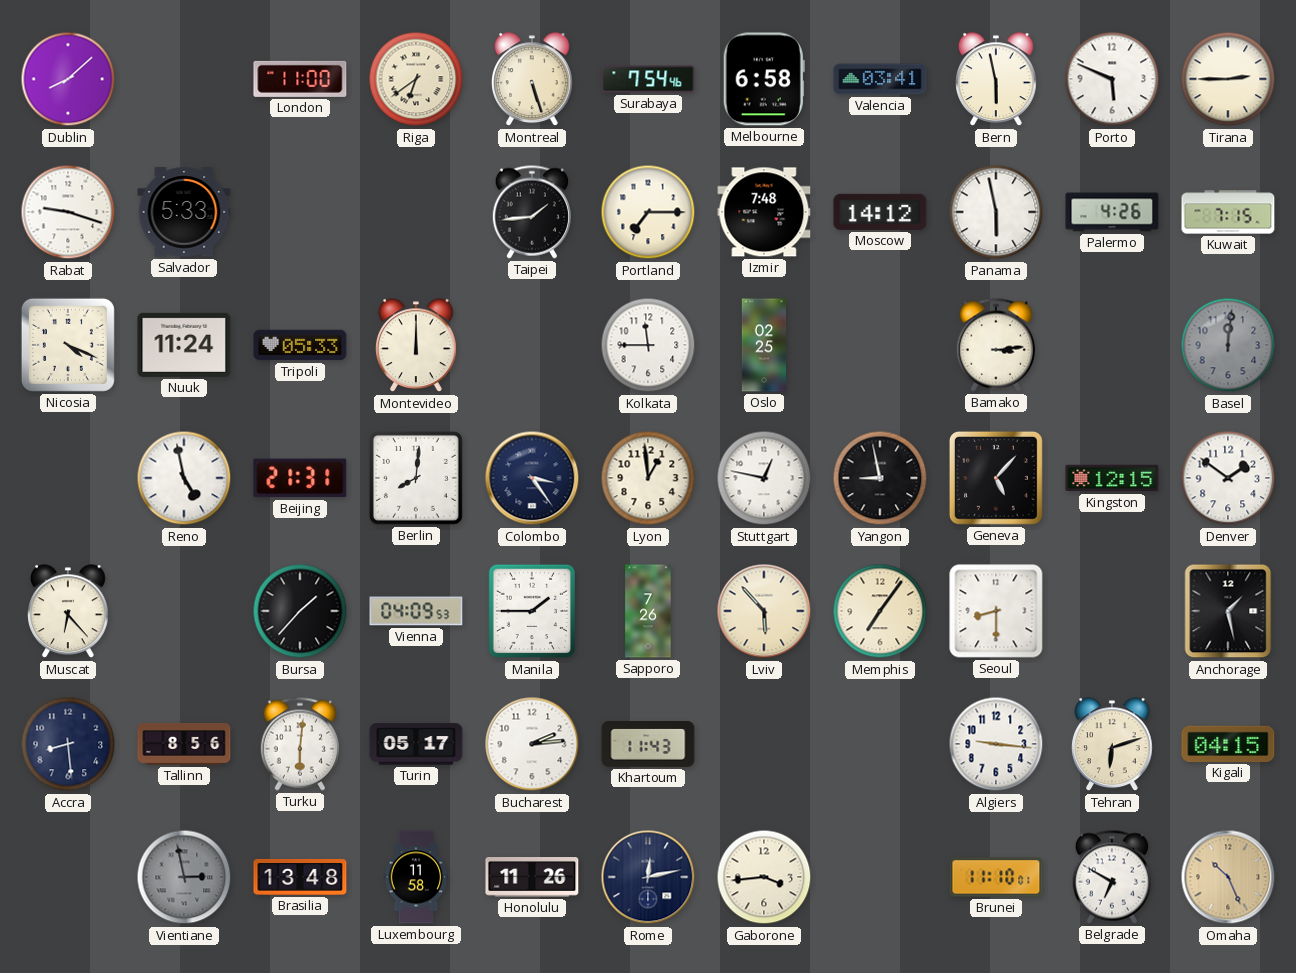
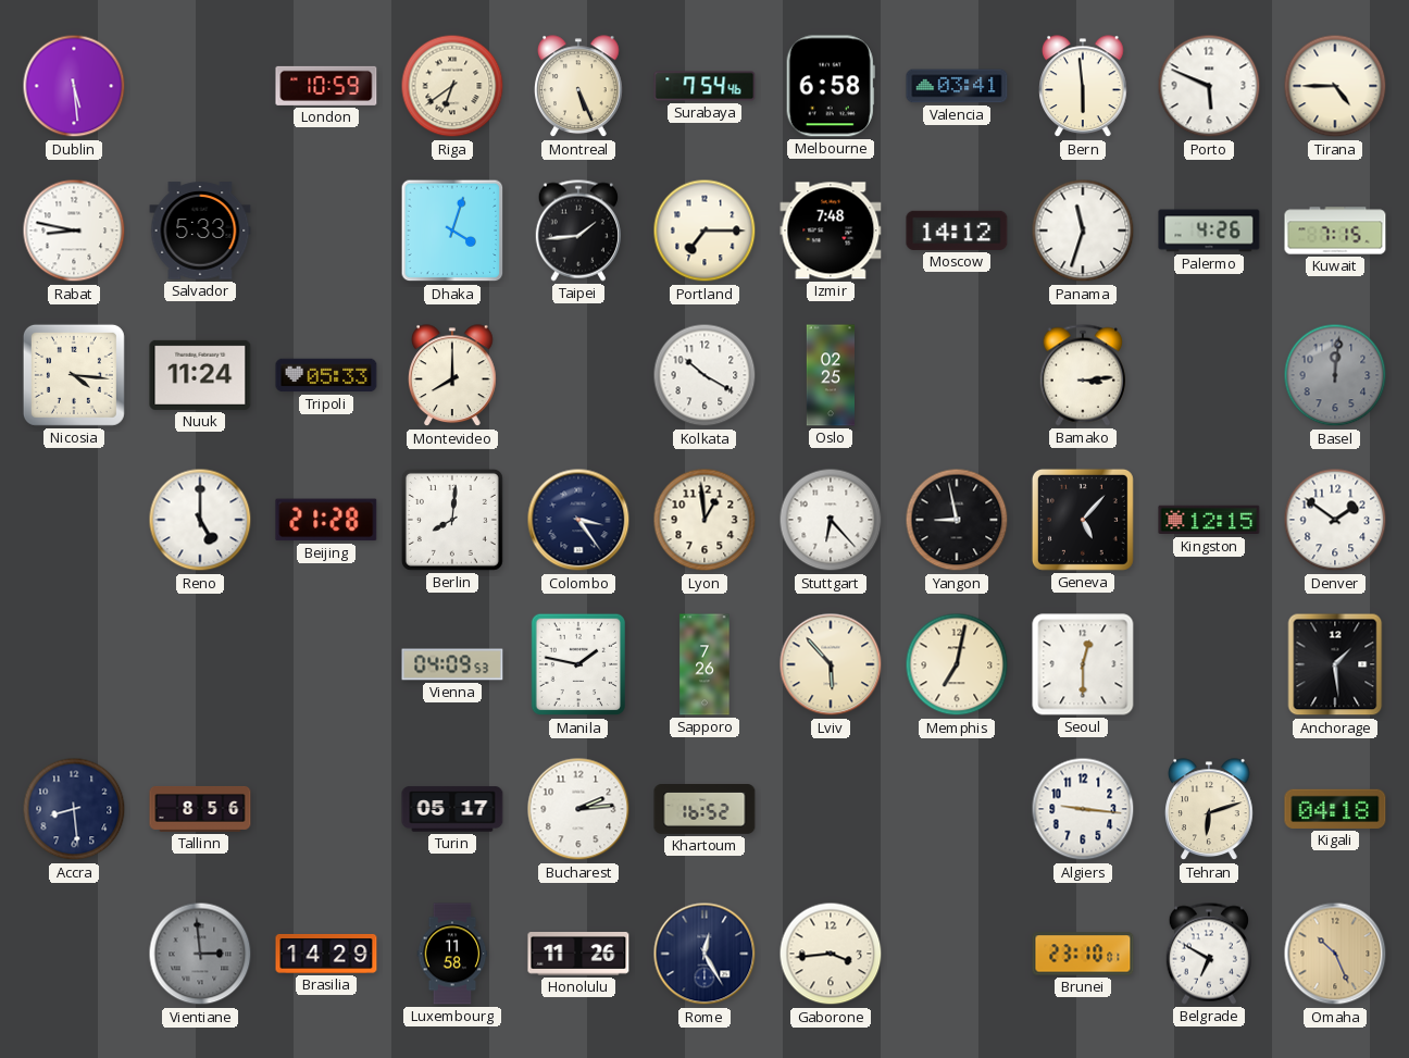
Dublin: 8:08 -> 5:29
London: 11:00 -> 10:59
Montreal: 5:27 -> 5:26
Bern: 5:58 -> 5:59
Tirana: 2:45 -> 4:45
Rabat: 9:18 -> 8:47
Dhaka: none -> 4:03
Panama: 5:58 -> 11:33
Nicosia: 4:19 -> 4:16
Montevideo: 12:00 -> 8:00
Kolkata: 11:45 -> 10:20
Reno: 4:58 -> 5:00
Beijing: 21:31 -> 21:28
Stuttgart: 12:47 -> 6:23
Muscat: 6:23 -> none
Bursa: 1:37 -> none
Manila: 1:45 -> 1:47
Memphis: 7:06 -> 7:02
Seoul: 8:30 -> 12:30
Anchorage: 1:28 -> 1:29
Turku: 6:01 -> none
Khartoum: 11:43 -> 16:52
Kigali: 04:15 -> 04:18
Vientiane: 2:58 -> 2:59
Brasilia: 13:48 -> 14:29
Rome: 12:13 -> 12:25
Brunei: 11:10 -> 23:10
